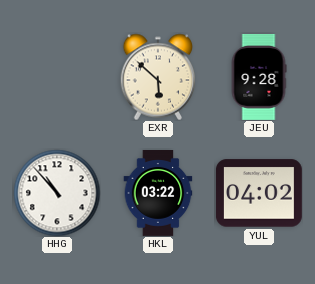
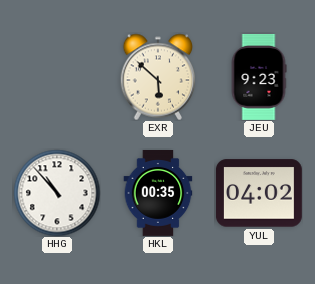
JEU: 9:28 -> 9:23
HKL: 03:22 -> 00:35
